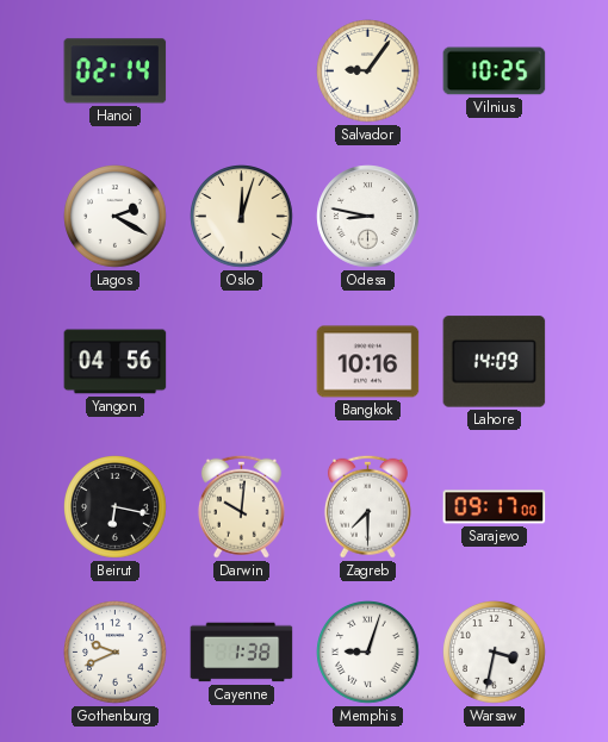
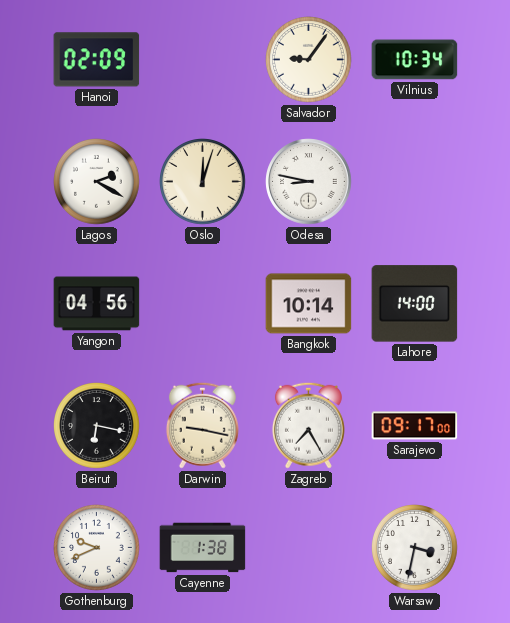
Hanoi: 02:14 -> 02:09
Vilnius: 10:25 -> 10:34
Bangkok: 10:16 -> 10:14
Lahore: 14:09 -> 14:00
Darwin: 10:01 -> 9:17
Zagreb: 7:30 -> 7:25
Memphis: 9:03 -> none
